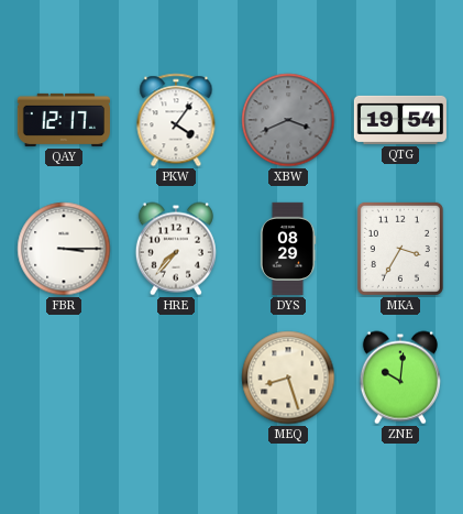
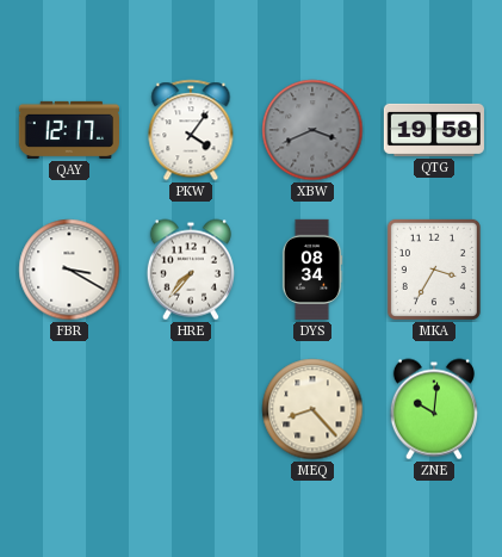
QTG: 19:54 -> 19:58
FBR: 3:15 -> 3:20
DYS: 08:29 -> 08:34
MEQ: 8:27 -> 8:23
